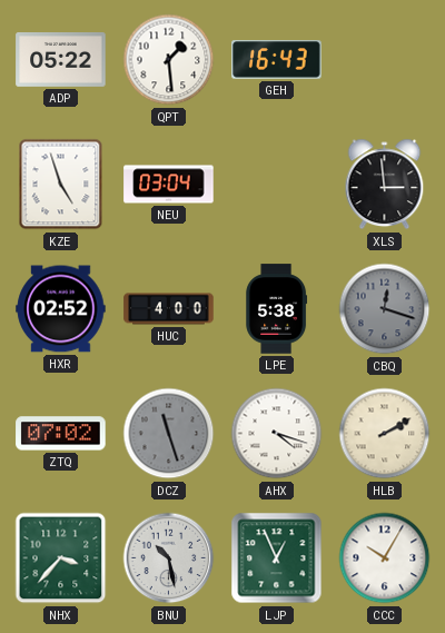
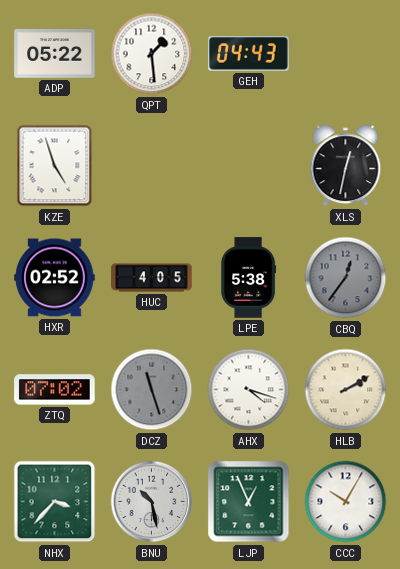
GEH: 16:43 -> 04:43
NEU: 03:04 -> none
XLS: 2:59 -> 12:32
HUC: 4:00 -> 4:05
CBQ: 12:18 -> 12:36
